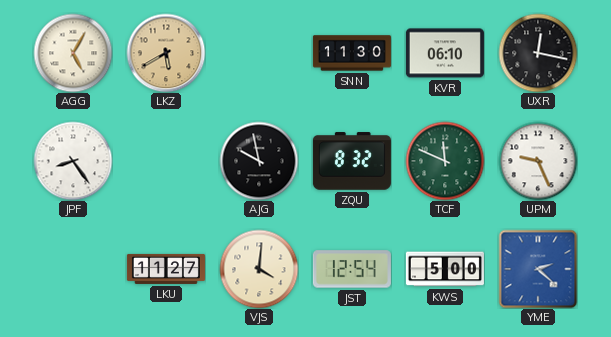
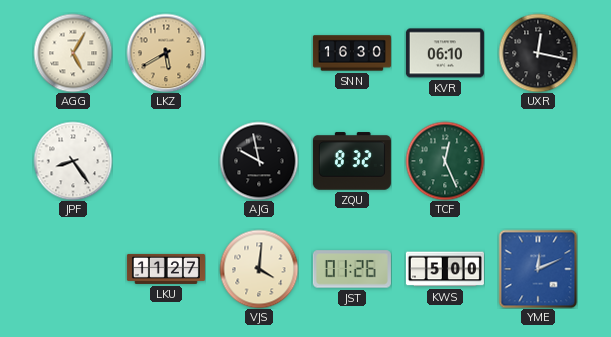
SNN: 11:30 -> 16:30
TCF: 11:49 -> 12:26
UPM: 9:26 -> none
JST: 12:54 -> 01:26
YME: 2:22 -> 12:11
